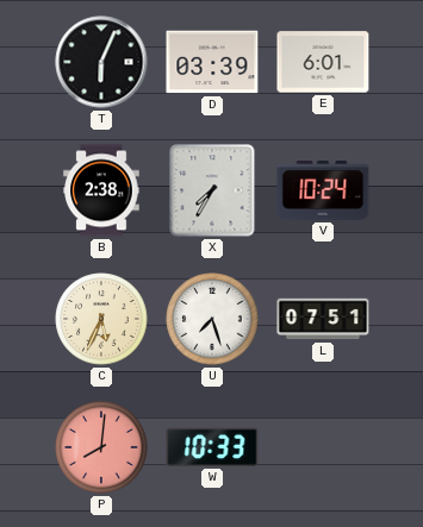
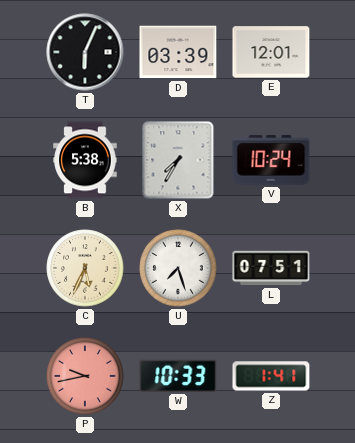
E: 6:01 -> 12:01
B: 2:38 -> 5:38
P: 8:01 -> 9:43
Z: none -> 1:41
